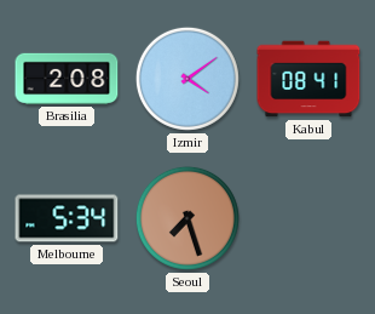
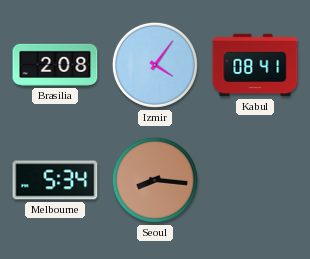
Izmir: 4:09 -> 4:06
Seoul: 7:27 -> 8:16
